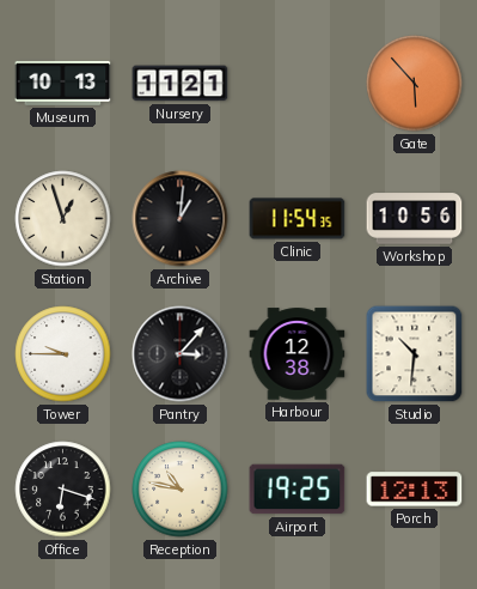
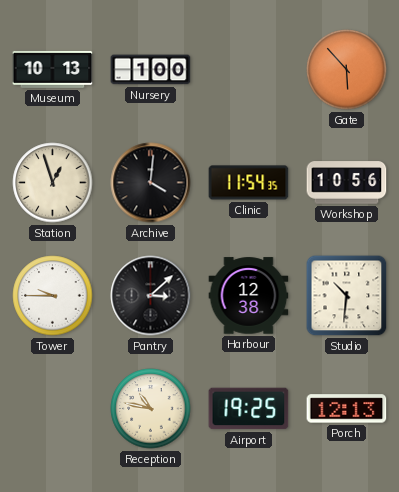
Nursery: 11:21 -> 1:00
Archive: 1:01 -> 4:01
Pantry: 3:07 -> 3:08
Office: 6:18 -> none
